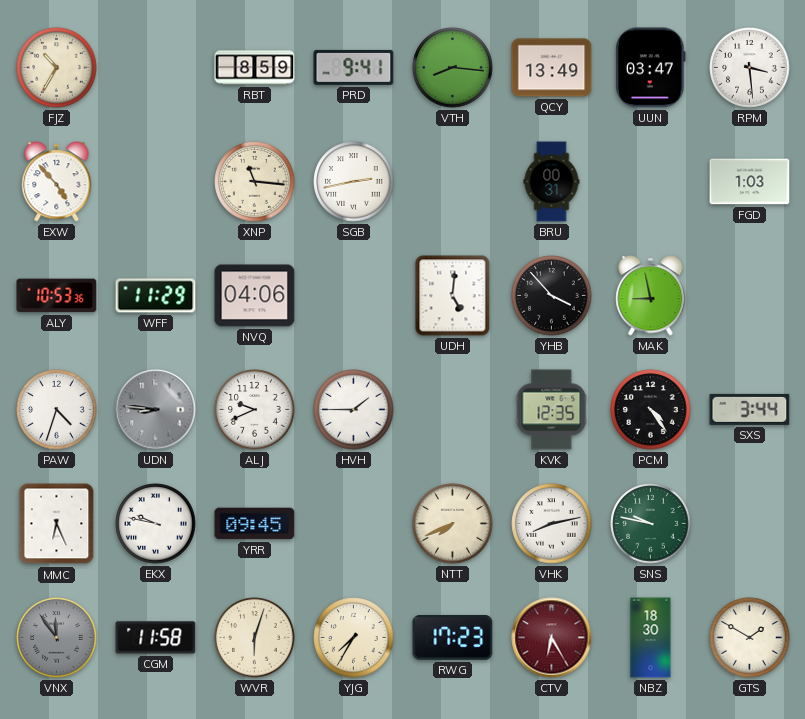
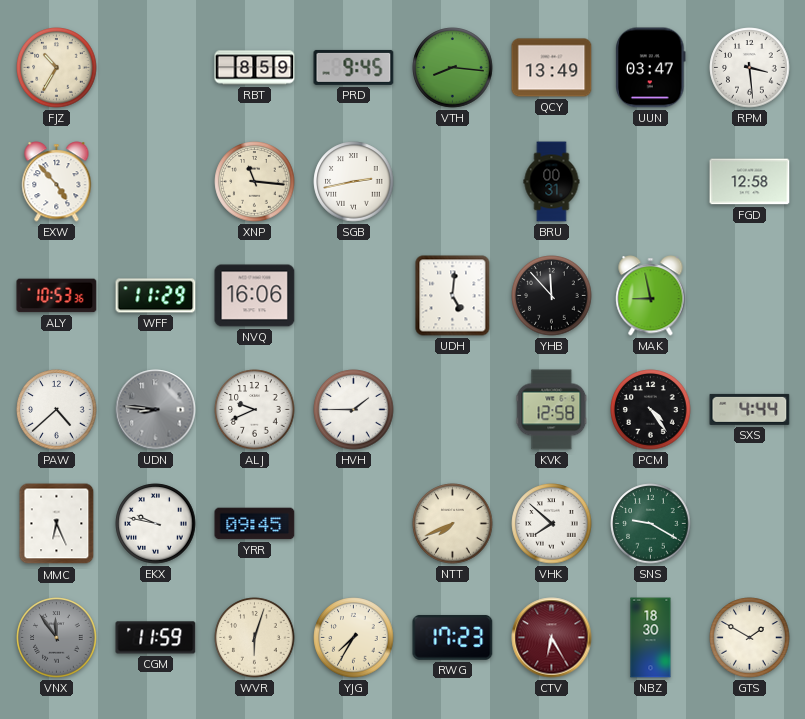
PRD: 9:41 -> 9:45
FGD: 1:03 -> 12:58
NVQ: 04:06 -> 16:06
YHB: 3:53 -> 11:53
PAW: 4:33 -> 4:38
KVK: 12:35 -> 12:58
SXS: 3:44 -> 4:44
VHK: 8:13 -> 7:52
SNS: 9:47 -> 9:20
CGM: 11:58 -> 11:59
